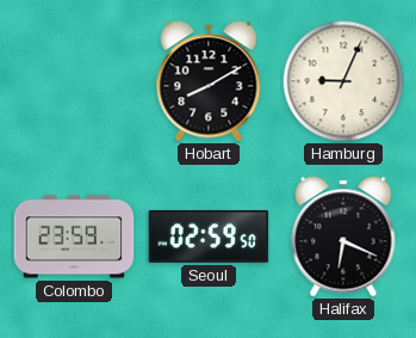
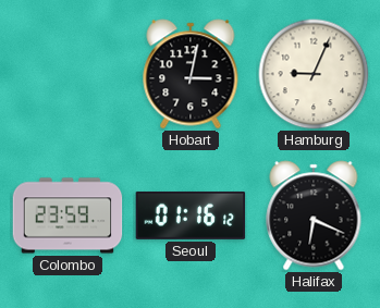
Hobart: 8:10 -> 3:02
Seoul: 02:59 -> 01:16
